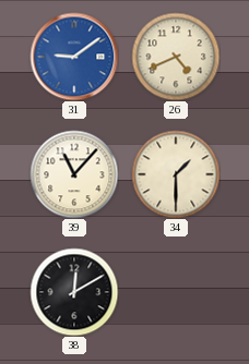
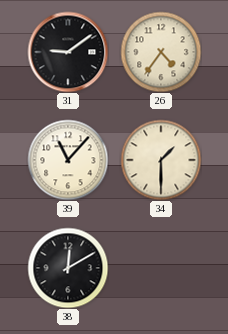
31 dial: blue -> black
26: 4:41 -> 4:36
